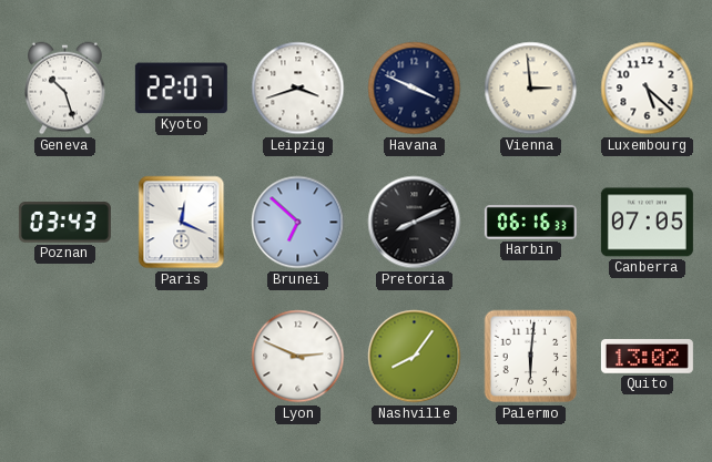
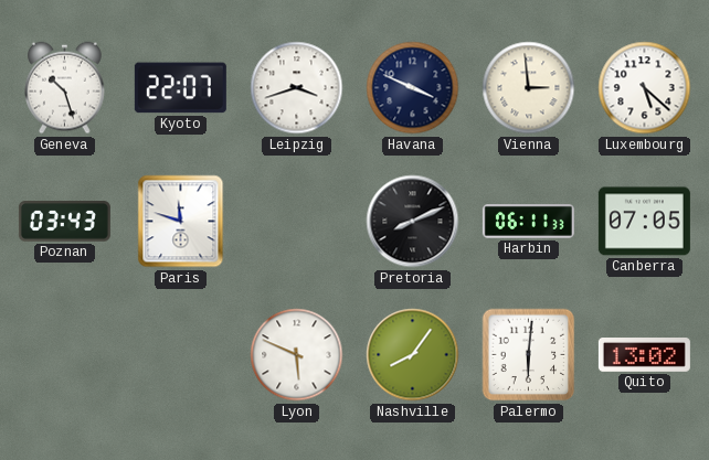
Paris: 12:19 -> 11:48
Brunei: 6:52 -> none
Harbin: 06:16 -> 06:11
Lyon: 2:49 -> 5:49
